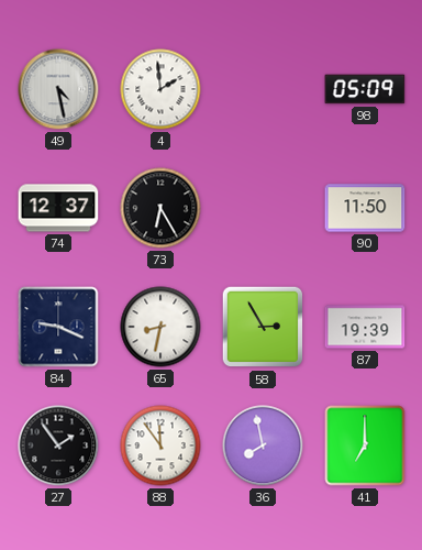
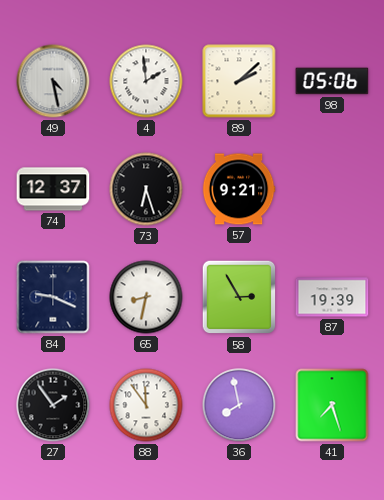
89: none -> 2:08
98: 05:09 -> 05:06
73: 6:25 -> 6:27
57: none -> 9:21
90: 11:50 -> none
41: 7:00 -> 7:27
